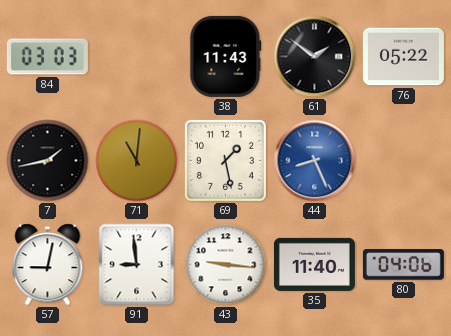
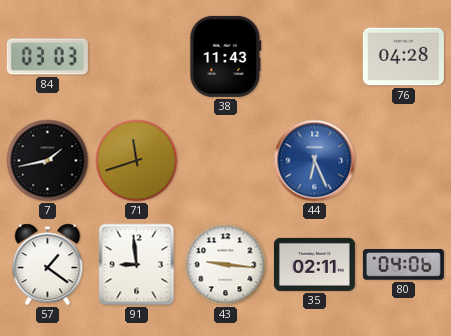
61: 1:51 -> none
76: 05:22 -> 04:28
71: 11:01 -> 11:42
69: 1:28 -> none
44: 8:26 -> 6:26
57: 9:02 -> 1:21
35: 11:40 -> 02:11
